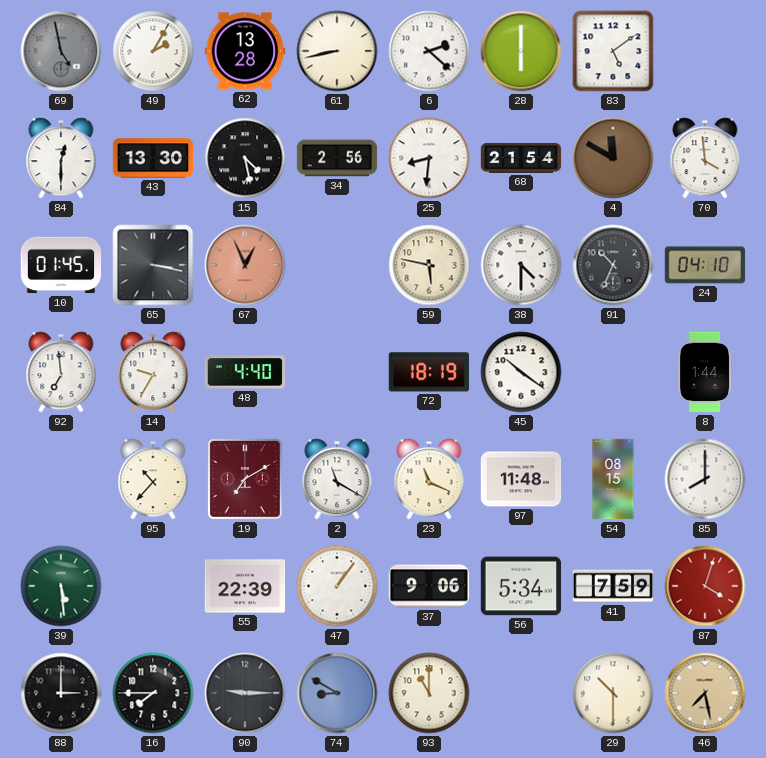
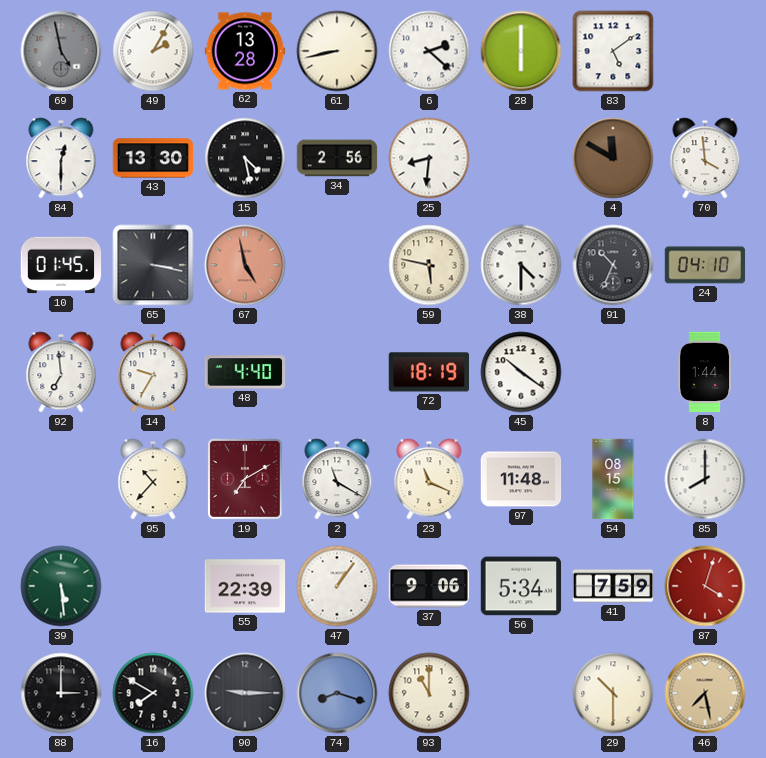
68: 21:54 -> none
67: 12:56 -> 4:58
16: 7:45 -> 7:50
74: 8:50 -> 8:18
